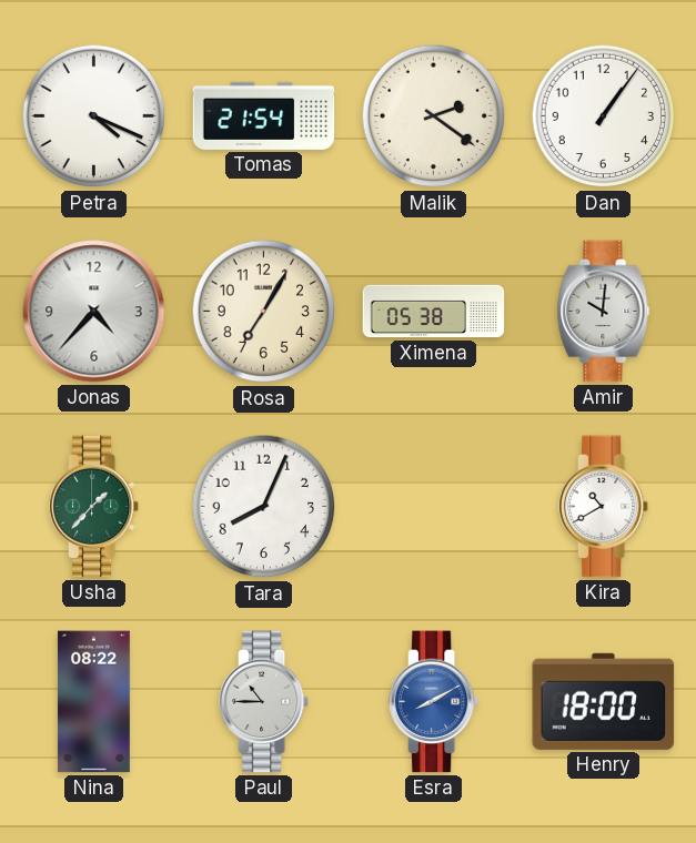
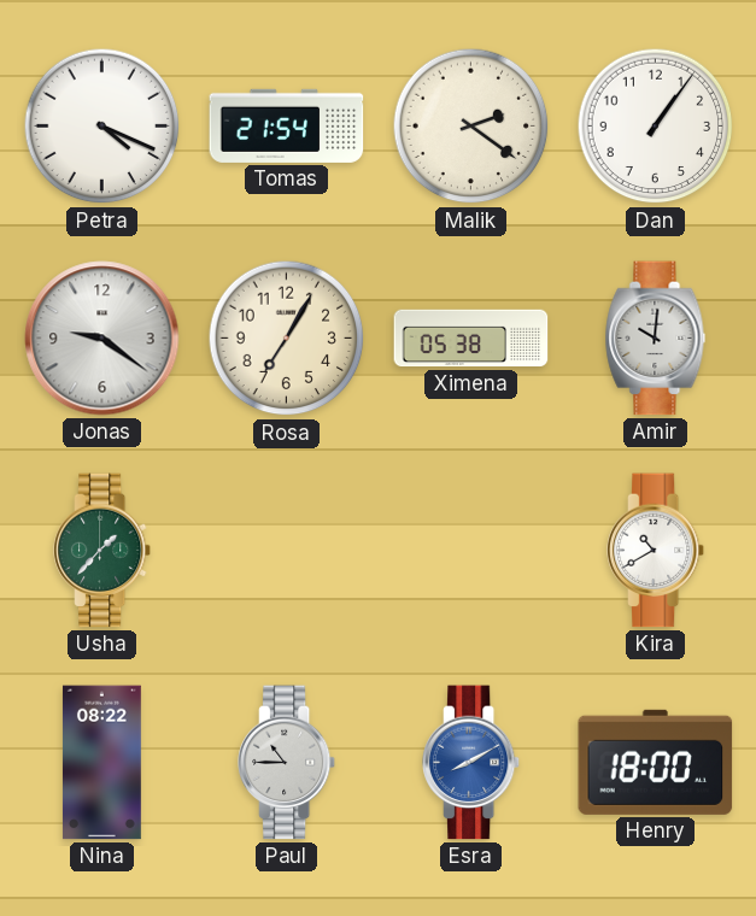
Jonas: 4:37 -> 9:21
Tara: 8:04 -> none
